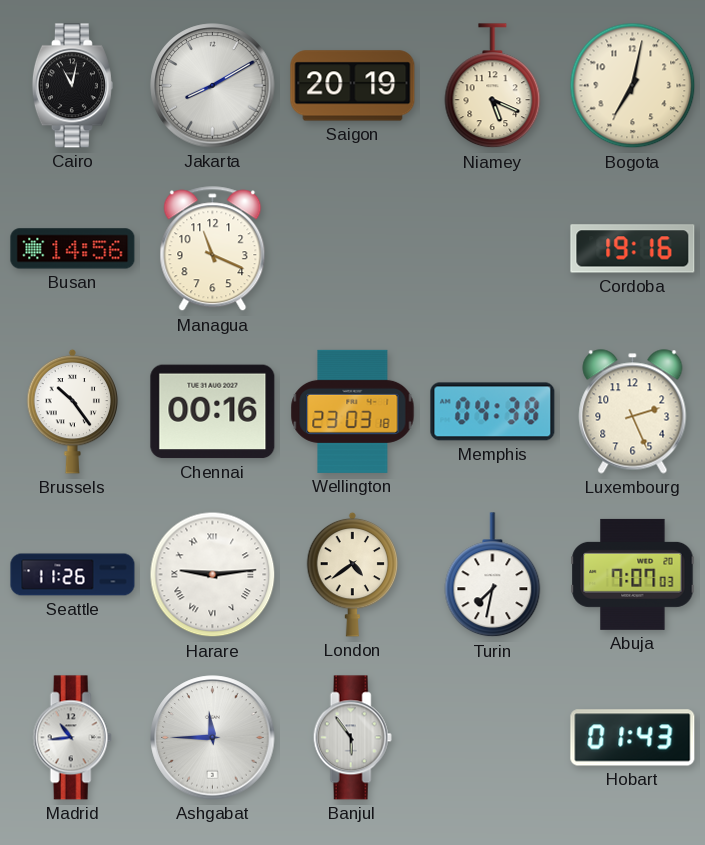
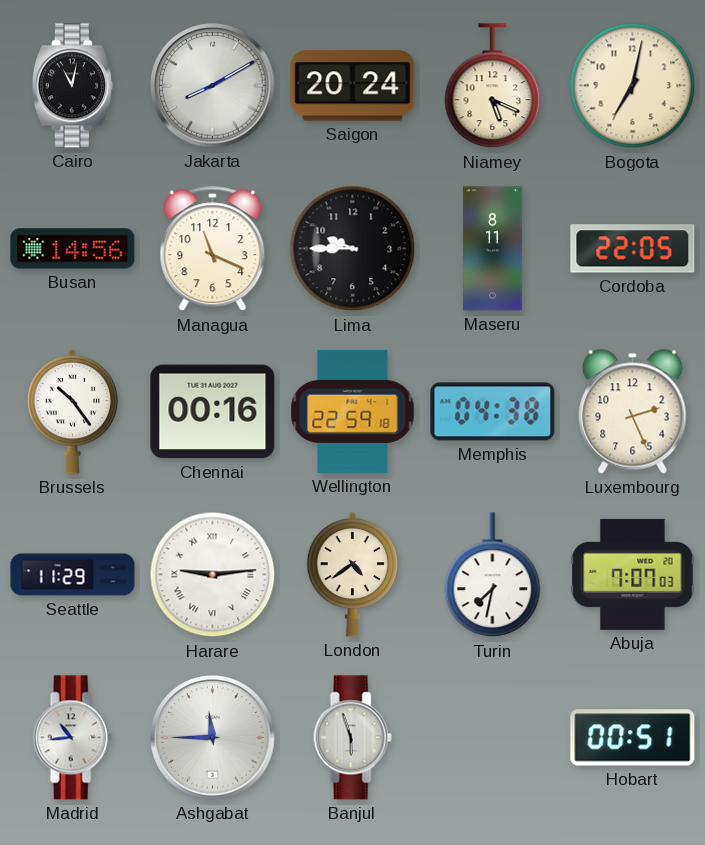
Saigon: 20:19 -> 20:24
Lima: none -> 9:45
Maseru: none -> 8:11
Cordoba: 19:16 -> 22:05
Wellington: 23:03 -> 22:59
Seattle: 11:26 -> 11:29
Banjul: 5:54 -> 5:57
Hobart: 01:43 -> 00:51
